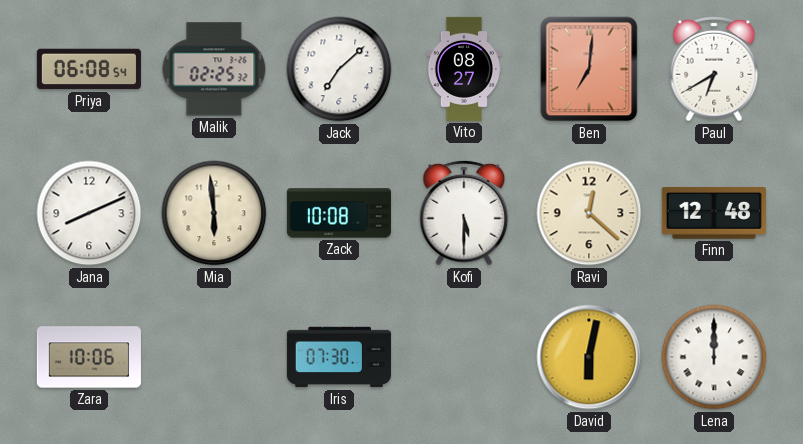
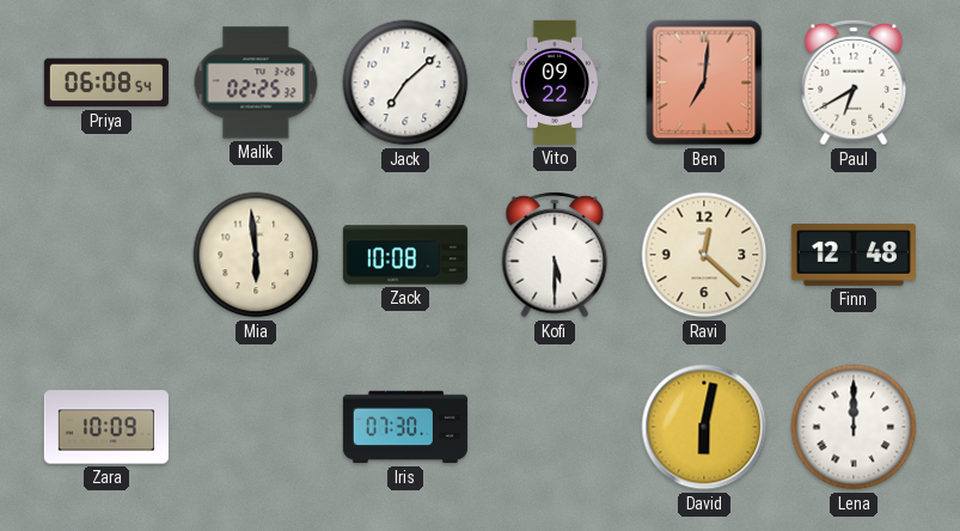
Vito: 08:27 -> 09:22
Jana: 8:11 -> none
Zara: 10:06 -> 10:09
